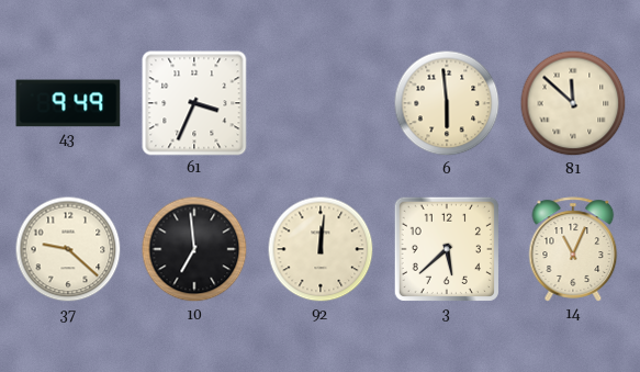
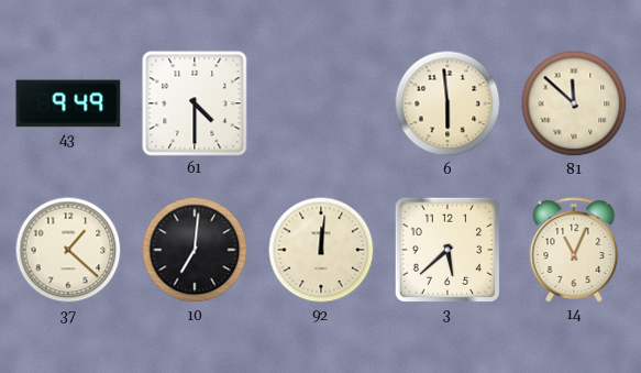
61: 3:34 -> 4:30
37: 9:22 -> 1:22
10: 6:59 -> 7:01
